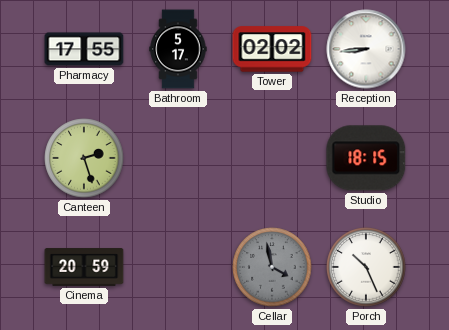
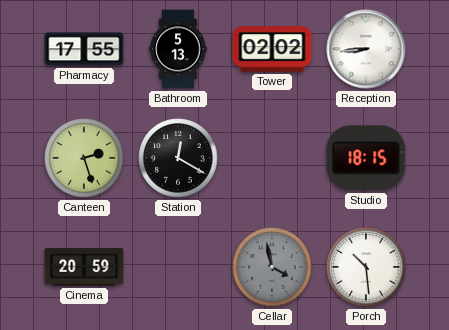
Bathroom: 5:17 -> 5:13
Station: none -> 12:20
Porch: 10:26 -> 10:29
